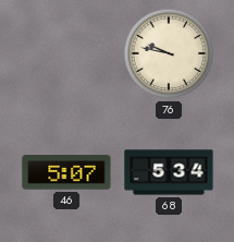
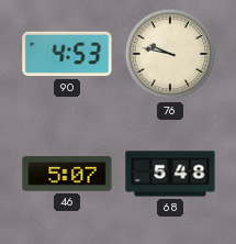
90: none -> 4:53
68: 5:34 -> 5:48
